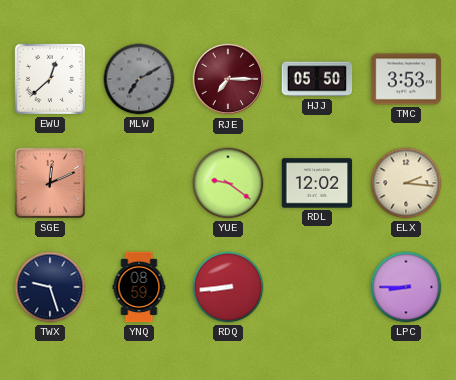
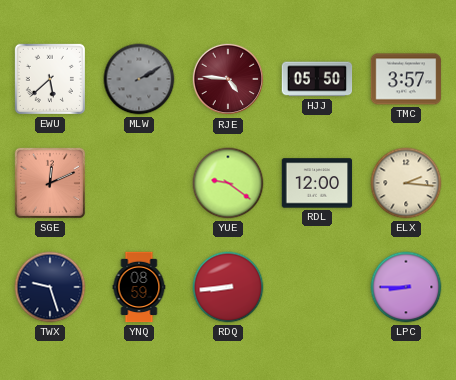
EWU: 12:38 -> 5:38
MLW: 7:10 -> 2:10
RJE: 7:15 -> 4:46
TMC: 3:53 -> 3:57
RDL: 12:02 -> 12:00
